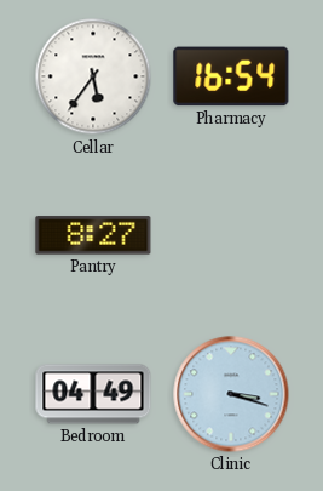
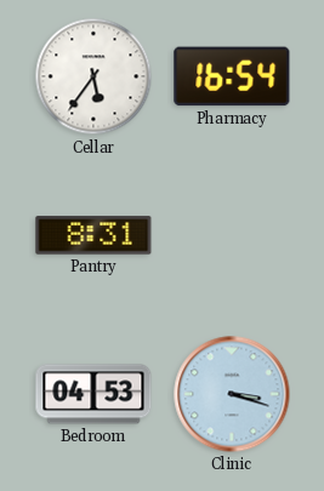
Pantry: 8:27 -> 8:31
Bedroom: 04:49 -> 04:53
